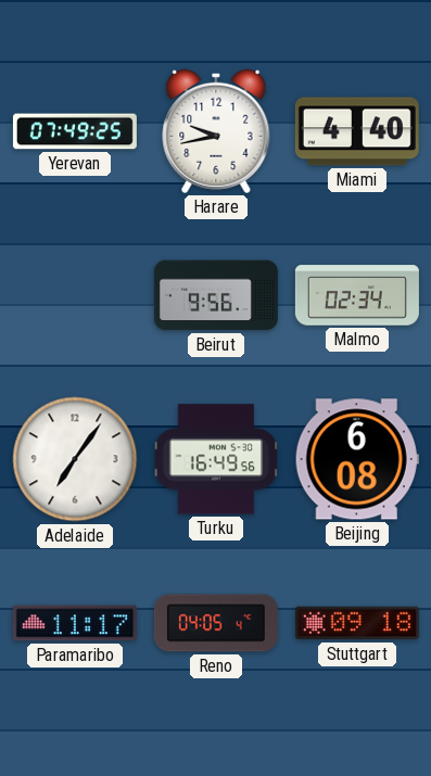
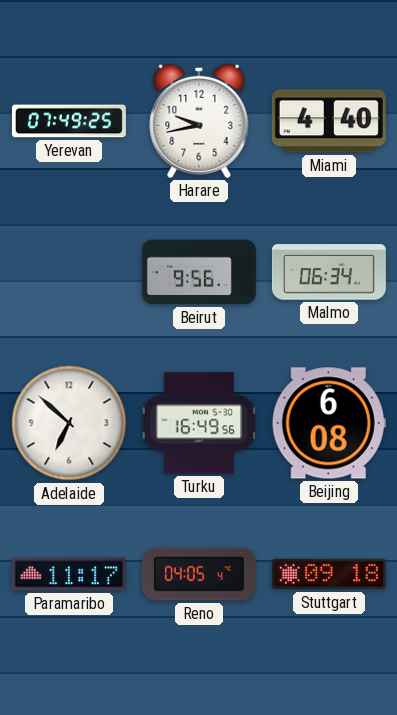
Malmo: 02:34 -> 06:34
Adelaide: 7:06 -> 6:52
